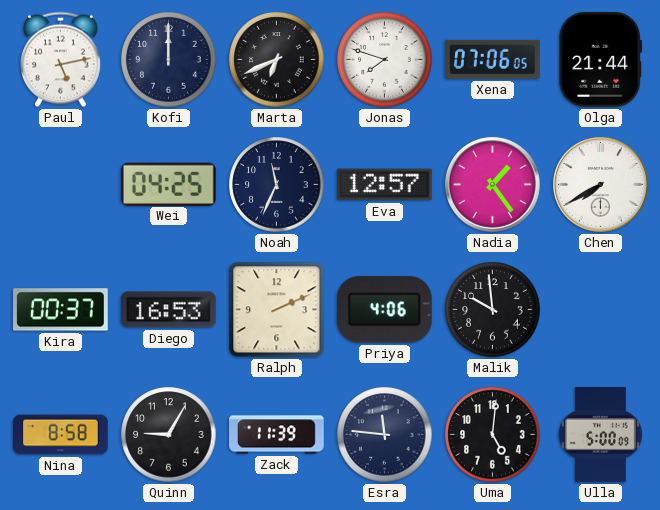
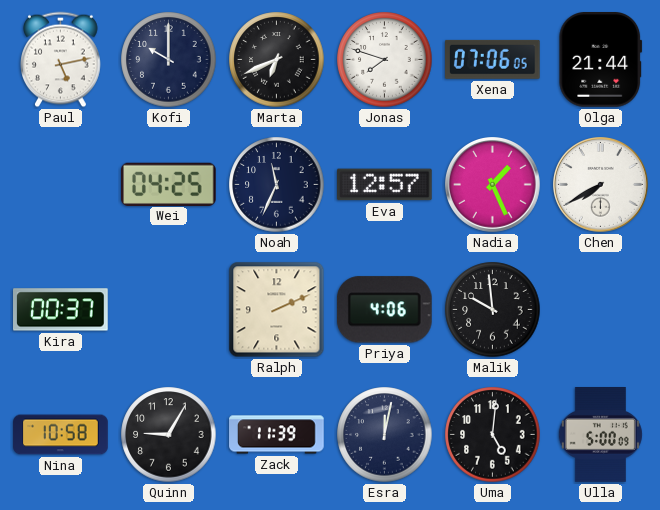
Kofi: 12:00 -> 10:00
Nadia: 1:24 -> 1:26
Diego: 16:53 -> none
Nina: 8:58 -> 10:58
Esra: 11:46 -> 12:02
